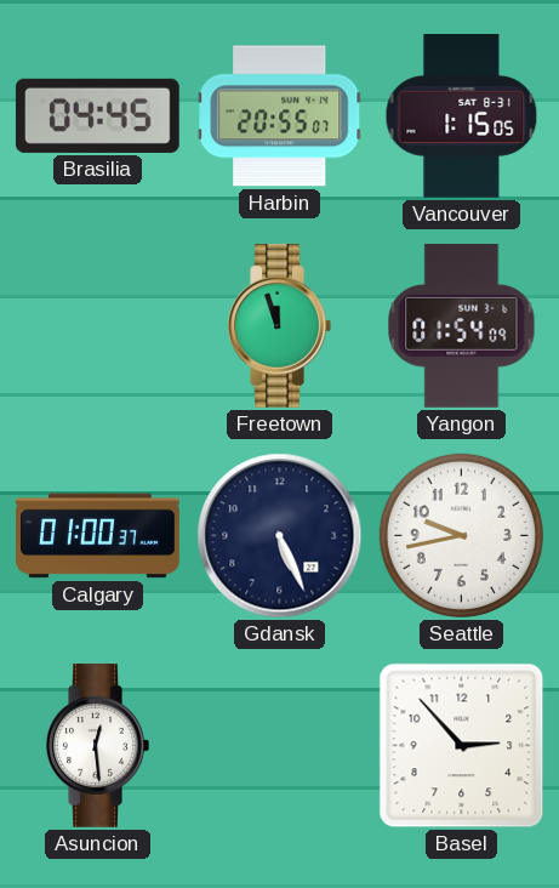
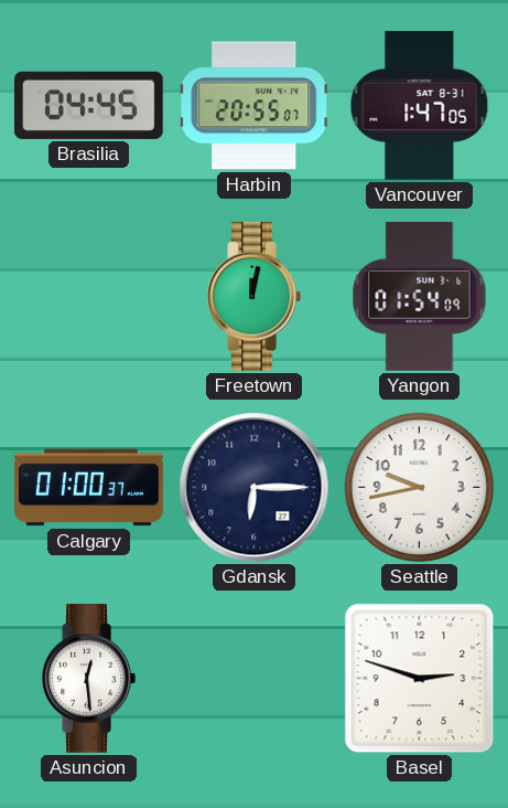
Vancouver: 1:15 -> 1:47
Freetown: 11:57 -> 12:02
Gdansk: 5:26 -> 6:15
Basel: 2:53 -> 2:48
